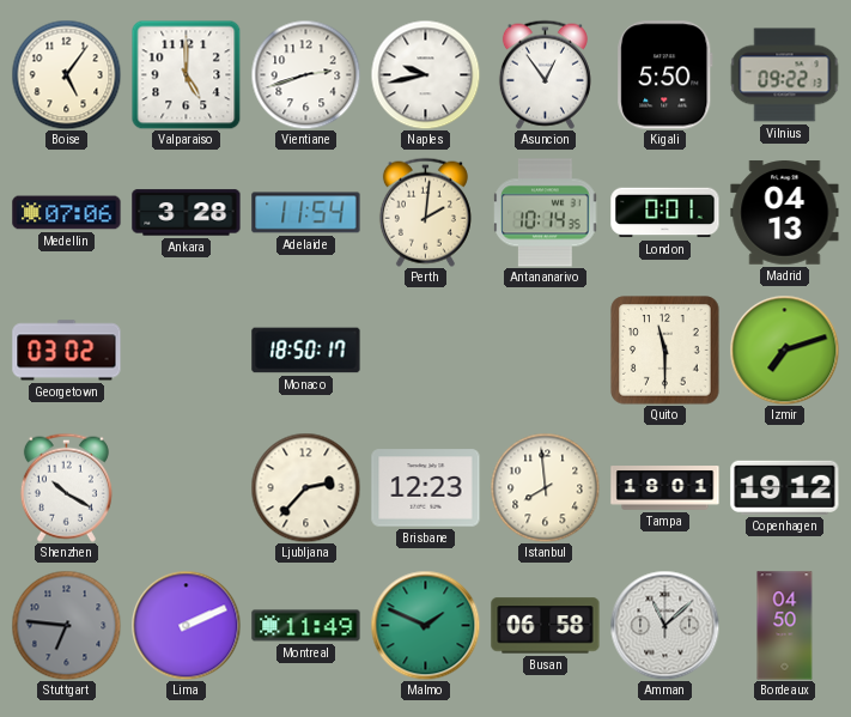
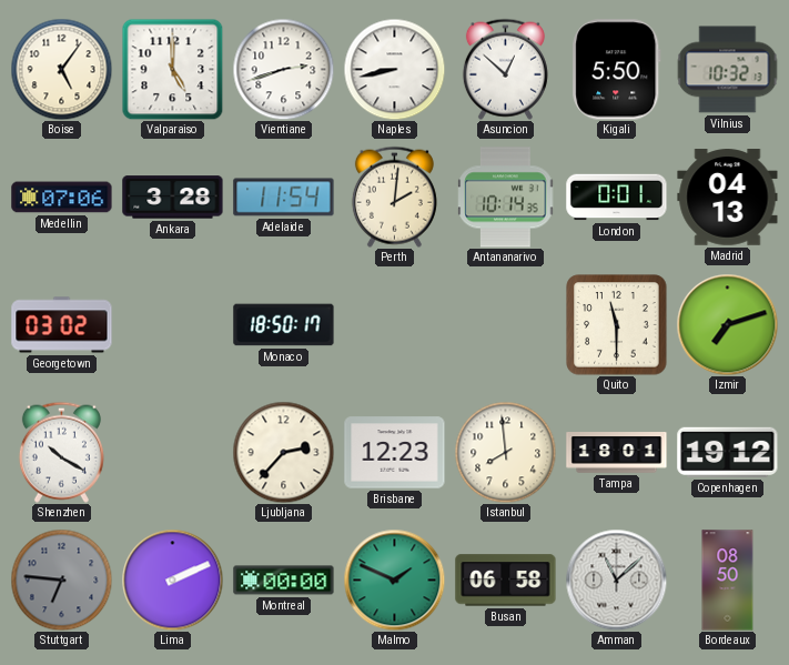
Naples: 9:43 -> 8:43
Asuncion: 12:54 -> 12:52
Vilnius: 09:22 -> 10:32
Montreal: 11:49 -> 00:00
Bordeaux: 04:50 -> 08:50
